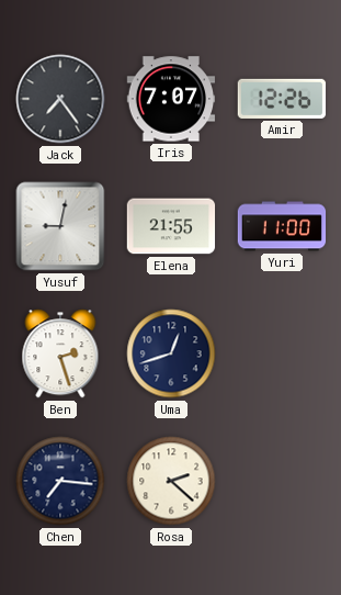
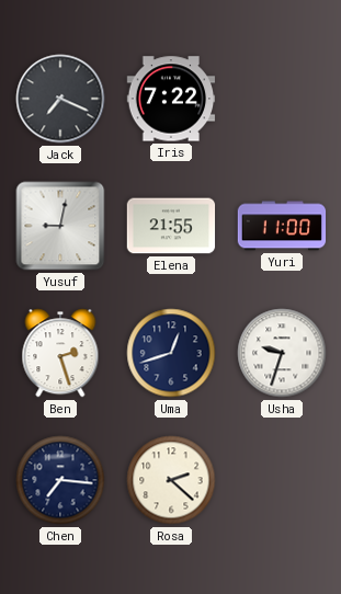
Jack: 7:24 -> 7:19
Iris: 7:07 -> 7:22
Amir: 12:26 -> none
Usha: none -> 9:33
